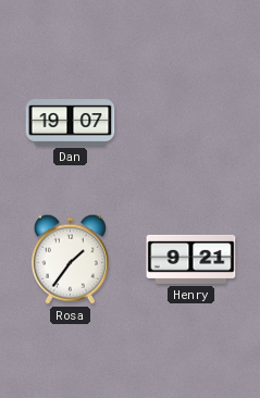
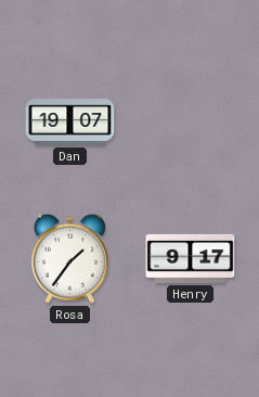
Henry: 9:21 -> 9:17
